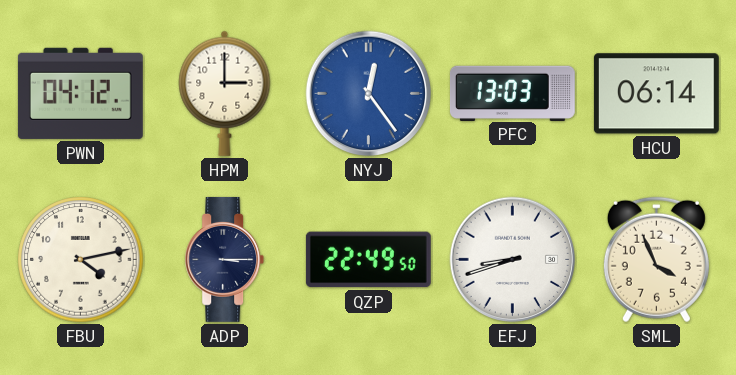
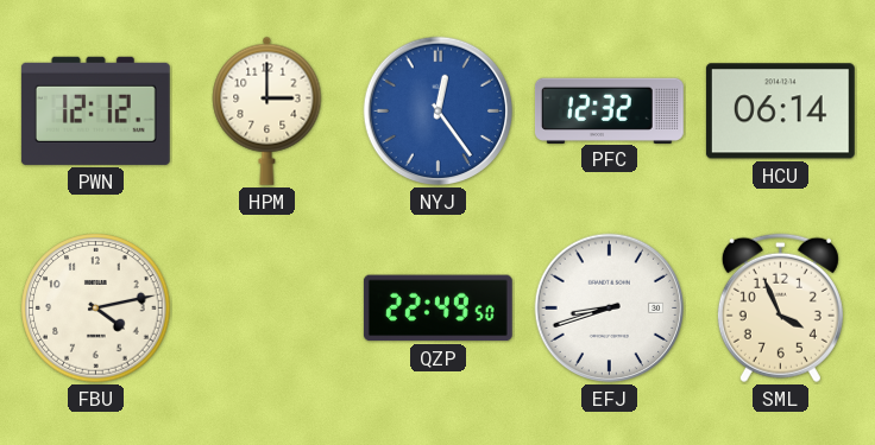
PWN: 04:12 -> 12:12
PFC: 13:03 -> 12:32
ADP: 3:15 -> none
